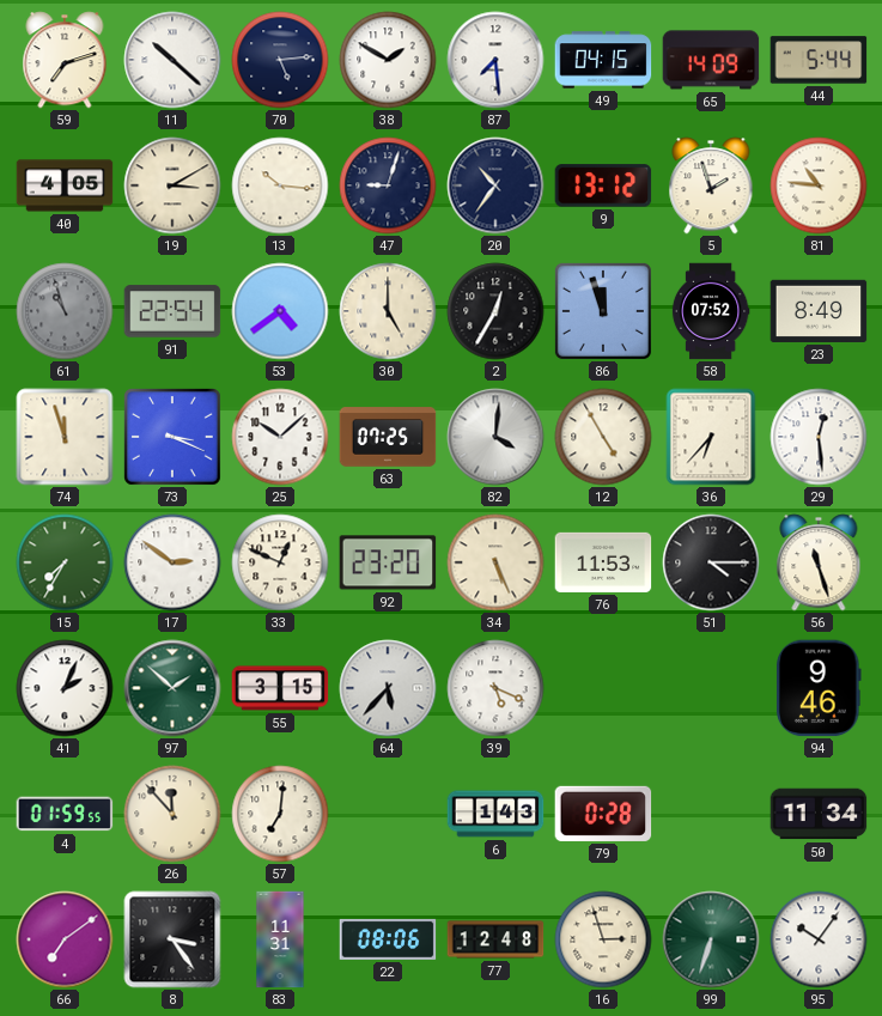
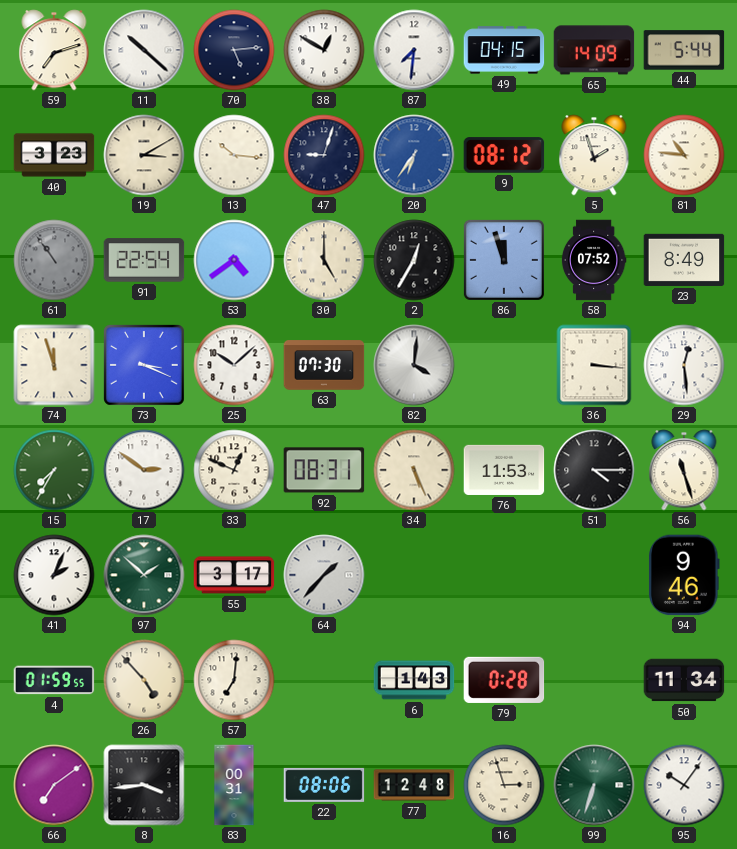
38: 1:50 -> 12:50
87: 7:29 -> 7:31
40: 4:05 -> 3:23
20: 10:36 -> 6:36
20 dial: navy -> blue
9: 13:12 -> 08:12
61: 10:57 -> 10:54
63: 07:25 -> 07:30
12: 4:55 -> none
36: 6:37 -> 3:16
92: 23:20 -> 08:31
55: 3:15 -> 3:17
64: 5:37 -> 1:37
39: 5:19 -> none
26: 11:53 -> 4:53
8: 3:24 -> 3:44
83: 11:31 -> 00:31
